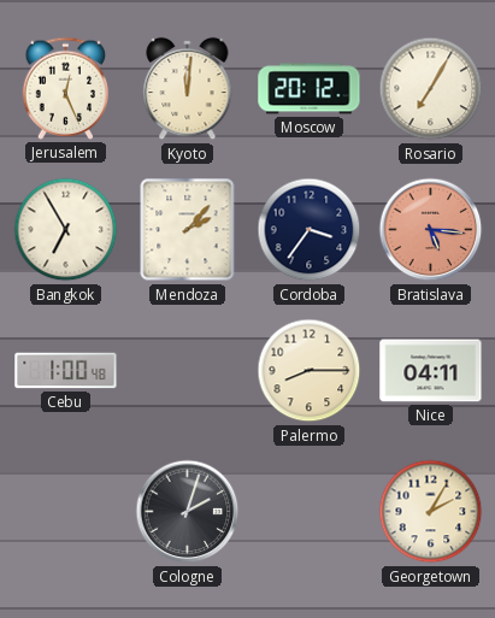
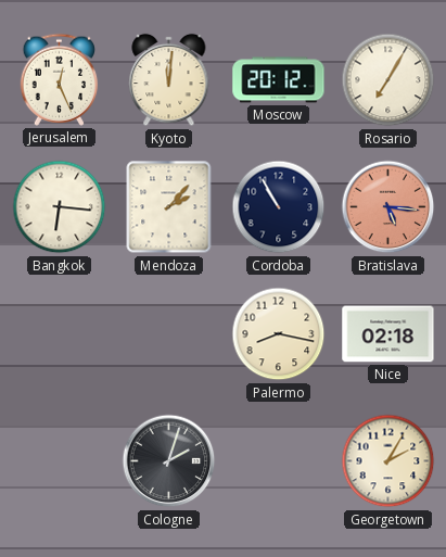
Bangkok: 6:55 -> 6:16
Cordoba: 3:36 -> 10:55
Cebu: 1:00 -> none
Palermo: 8:15 -> 8:17
Nice: 04:11 -> 02:18
